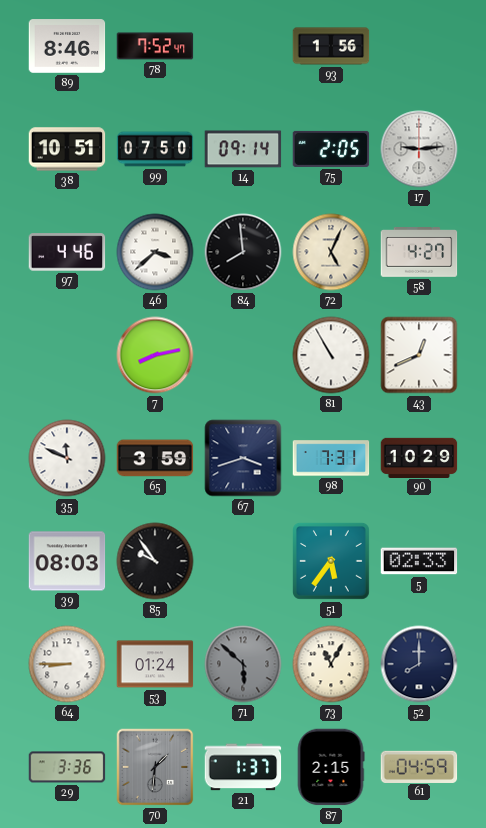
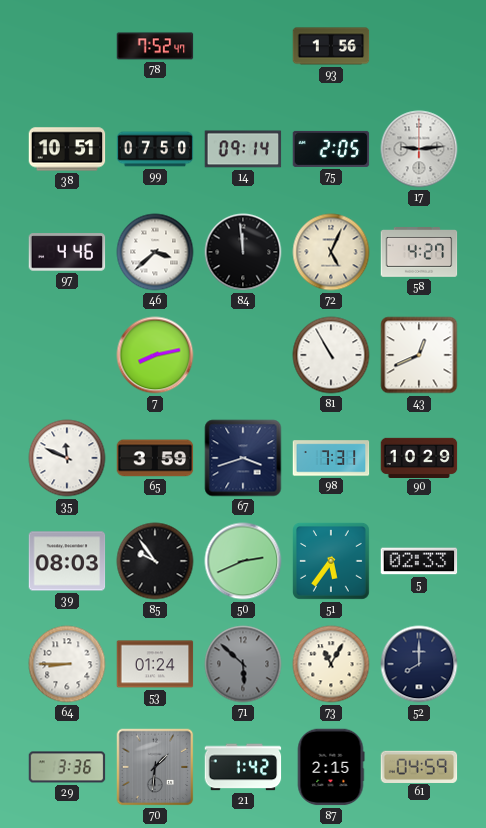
89: 8:46 -> none
84: 7:59 -> 11:59
50: none -> 2:41
21: 1:37 -> 1:42
